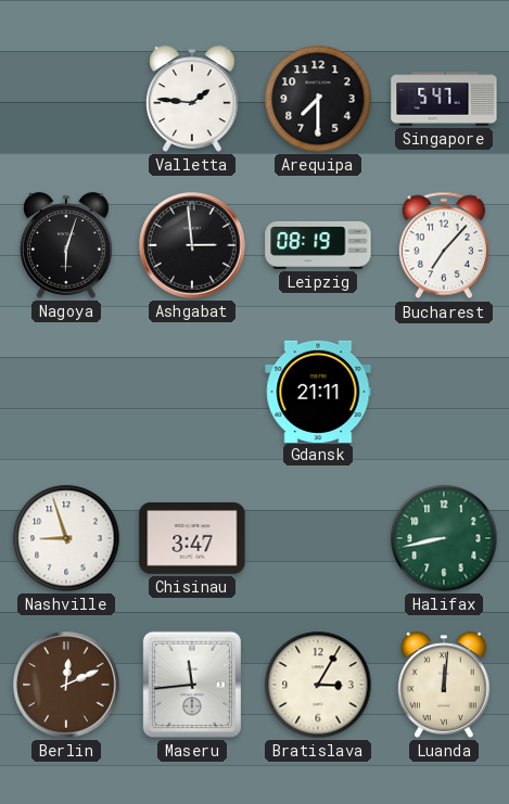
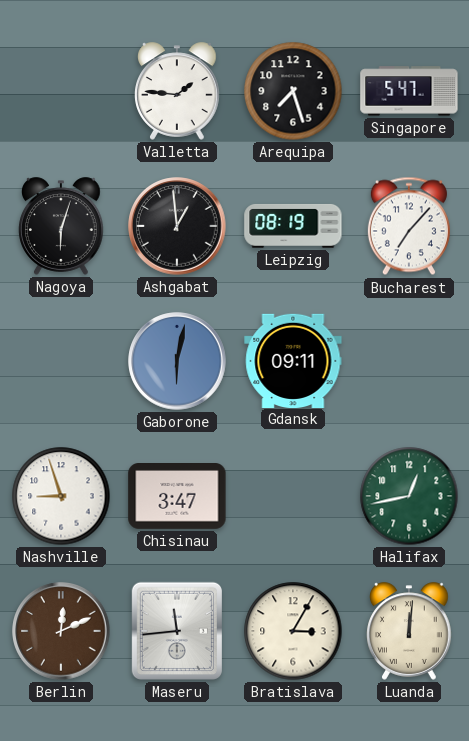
Arequipa: 7:30 -> 7:27
Ashgabat: 2:59 -> 12:59
Gaborone: none -> 6:02
Gdansk: 21:11 -> 09:11
Halifax: 8:43 -> 12:43
